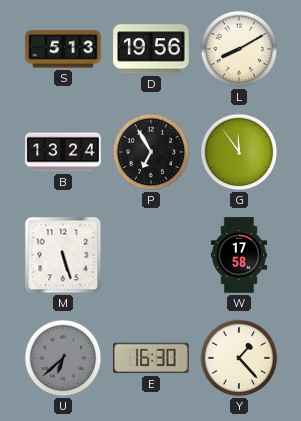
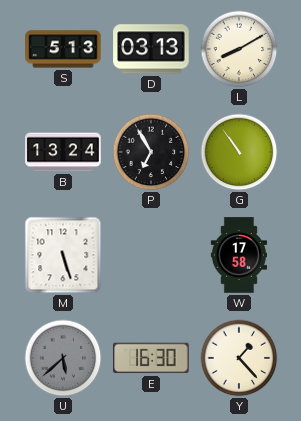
D: 19:56 -> 03:13
G: 11:54 -> 10:54
U: 6:38 -> 5:38
